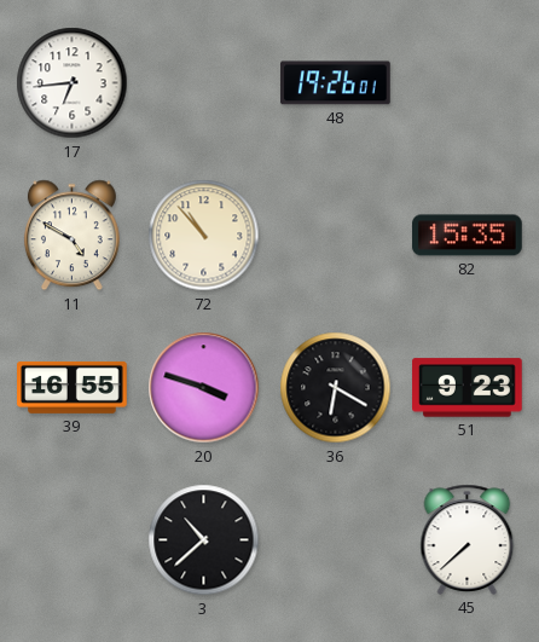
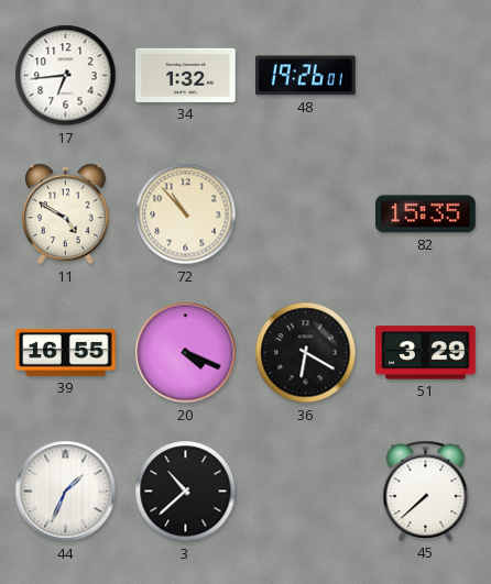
34: none -> 1:32
20: 3:48 -> 4:19
51: 9:23 -> 3:29
44: none -> 1:34
